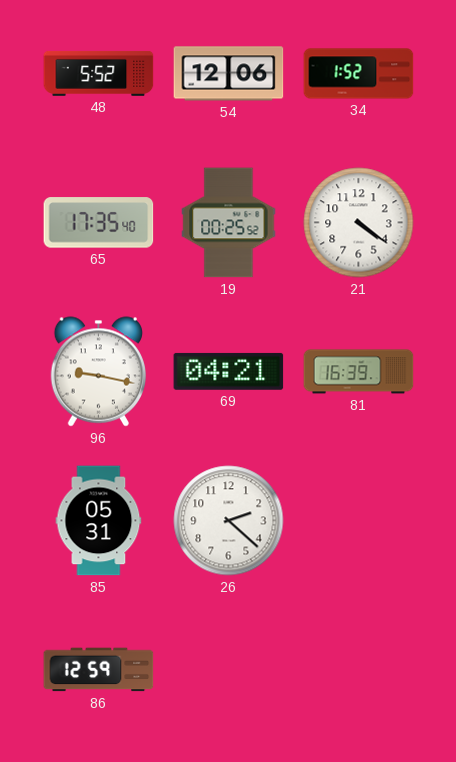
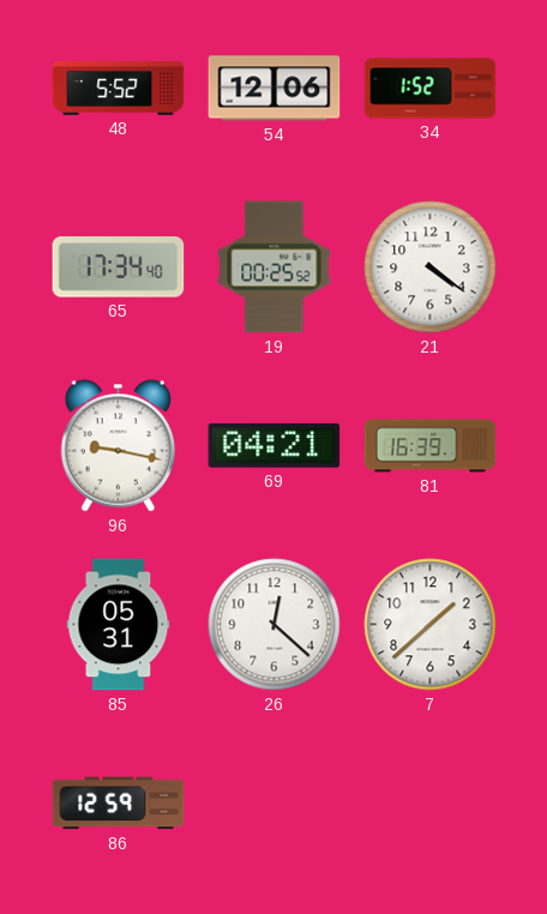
65: 17:35 -> 17:34
26: 2:22 -> 12:22
7: none -> 1:38
